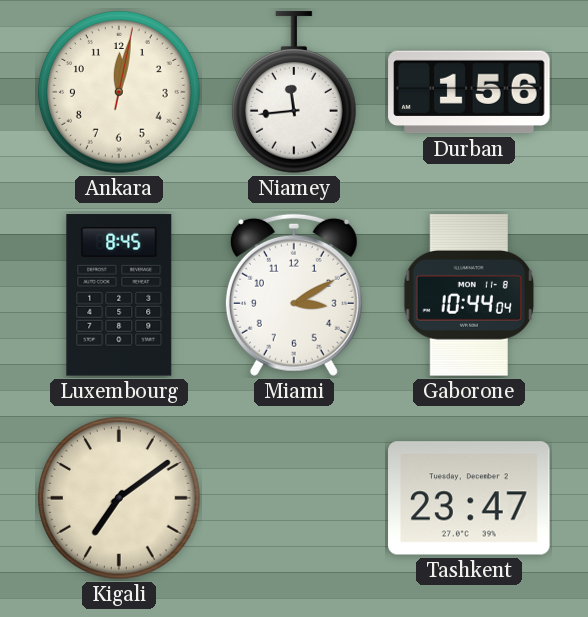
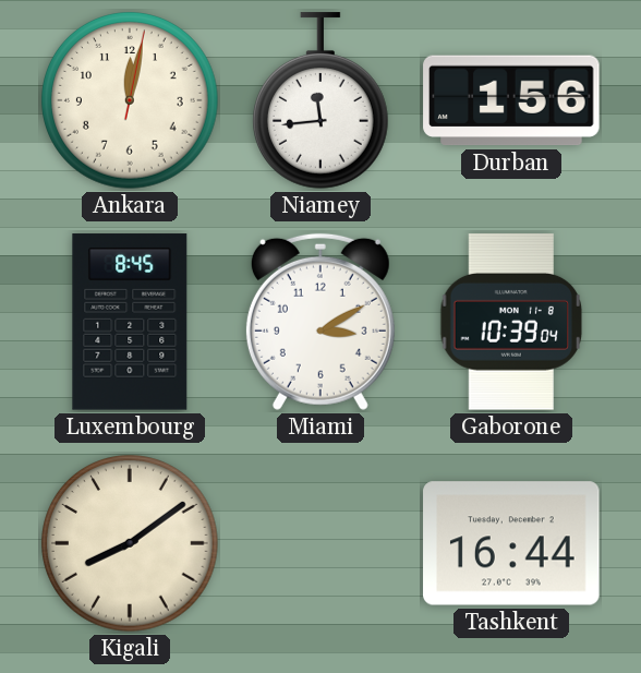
Gaborone: 10:44 -> 10:39
Kigali: 7:09 -> 8:09
Tashkent: 23:47 -> 16:44
